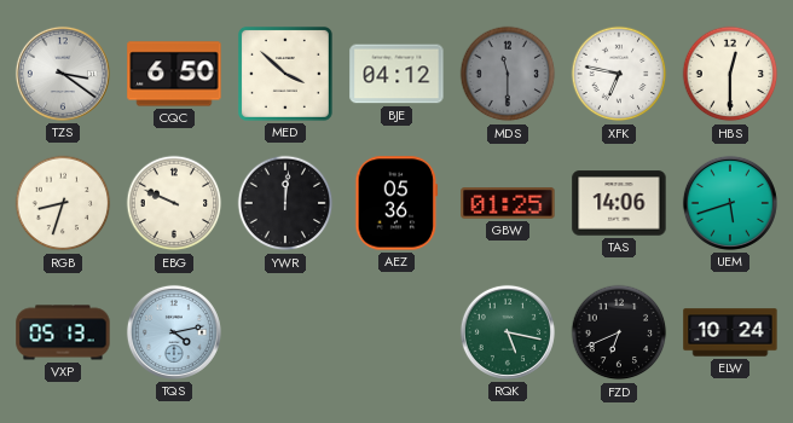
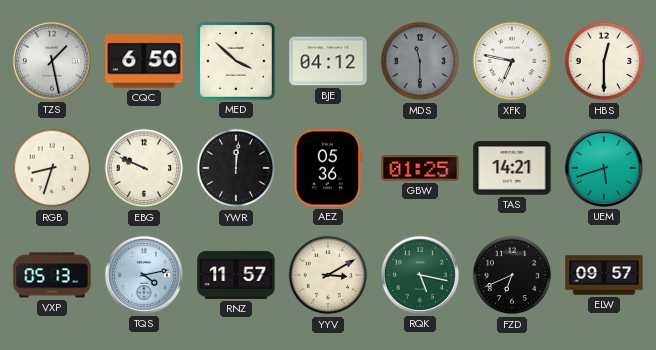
TZS: 3:21 -> 1:28
TAS: 14:06 -> 14:21
RNZ: none -> 11:57
YYV: none -> 3:10
ELW: 10:24 -> 09:57
